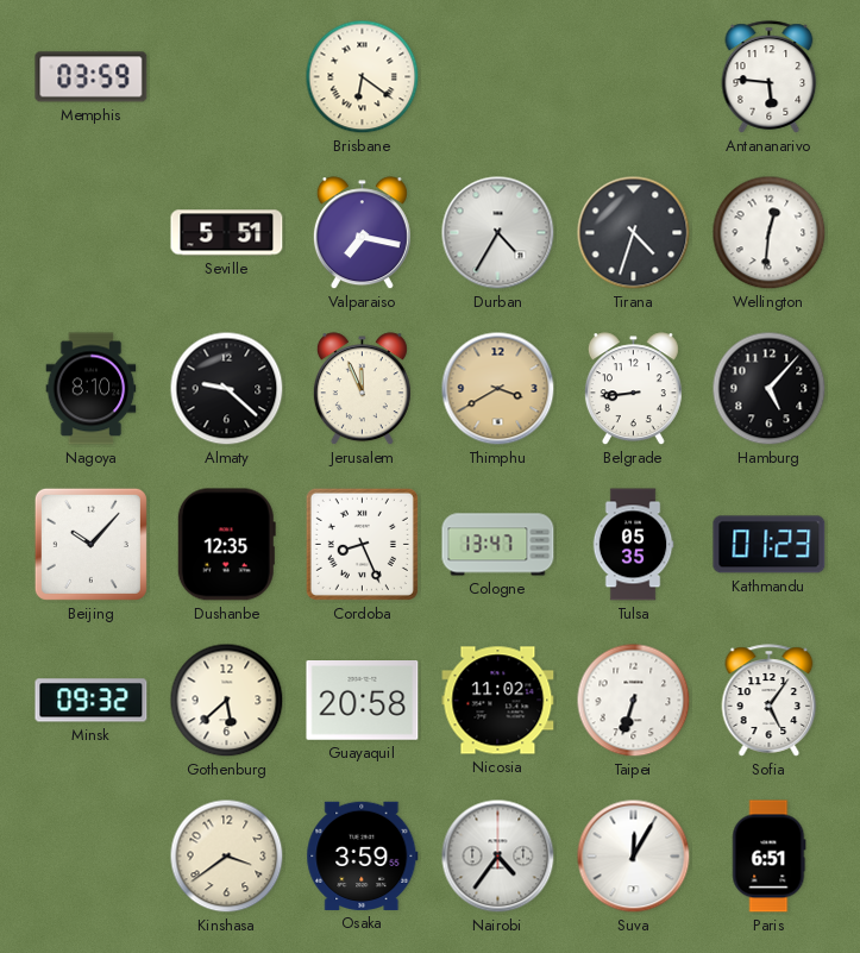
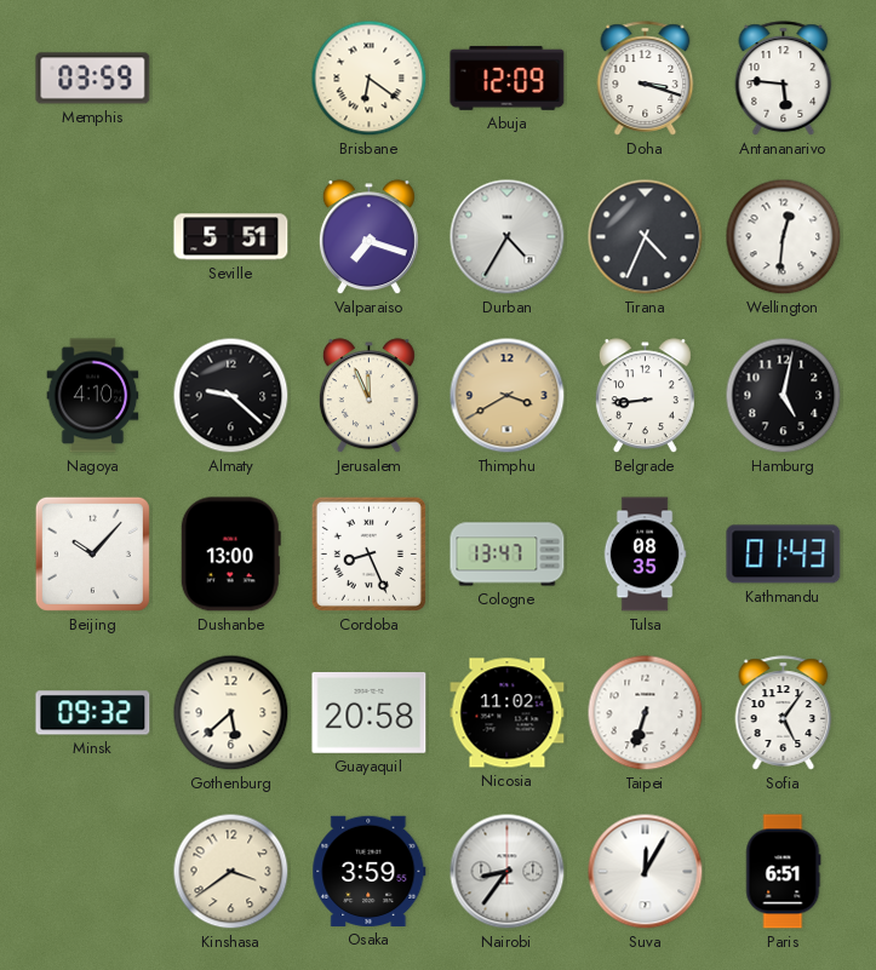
Abuja: none -> 12:09
Doha: none -> 3:18
Valparaiso: 7:17 -> 7:18
Tirana: 4:33 -> 4:34
Nagoya: 8:10 -> 4:10
Hamburg: 5:07 -> 5:02
Dushanbe: 12:35 -> 13:00
Tulsa: 05:35 -> 08:35
Kathmandu: 01:23 -> 01:43
Nairobi: 4:36 -> 8:36
